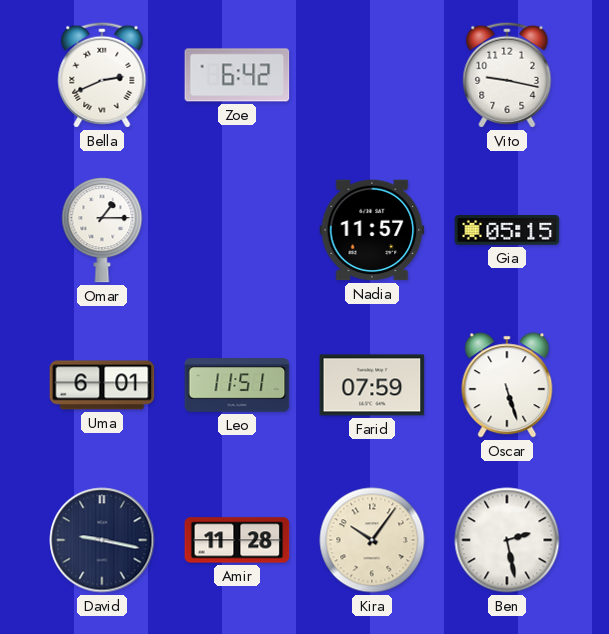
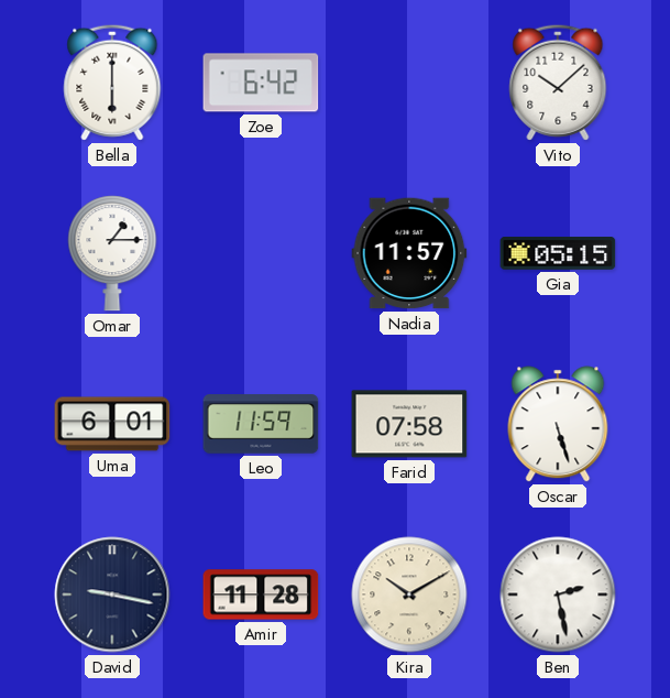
Bella: 2:41 -> 6:00
Vito: 9:17 -> 10:08
Leo: 11:51 -> 11:59
Farid: 07:59 -> 07:58
Kira: 10:06 -> 10:10
